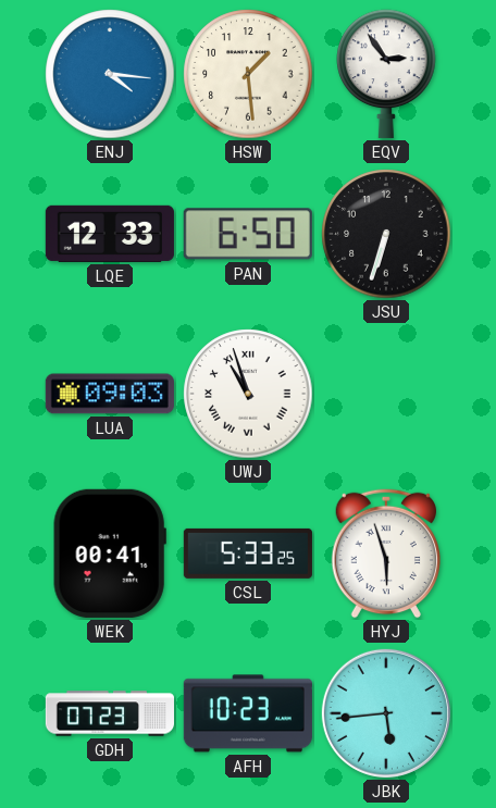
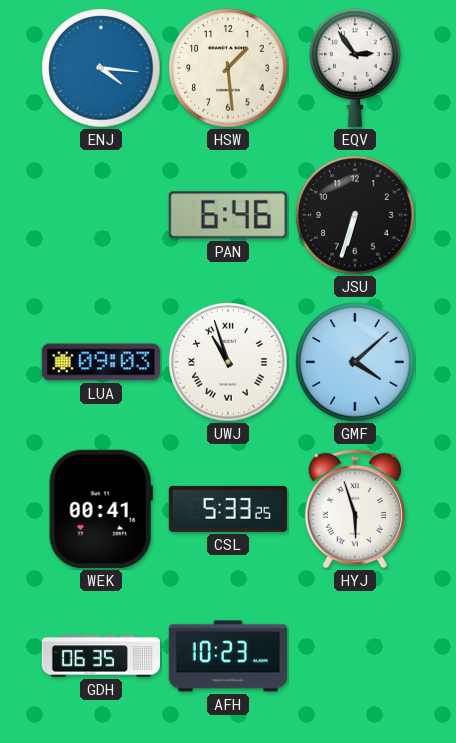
LQE: 12:33 -> none
PAN: 6:50 -> 6:46
GMF: none -> 4:08
GDH: 07:23 -> 06:35
JBK: 5:44 -> none
